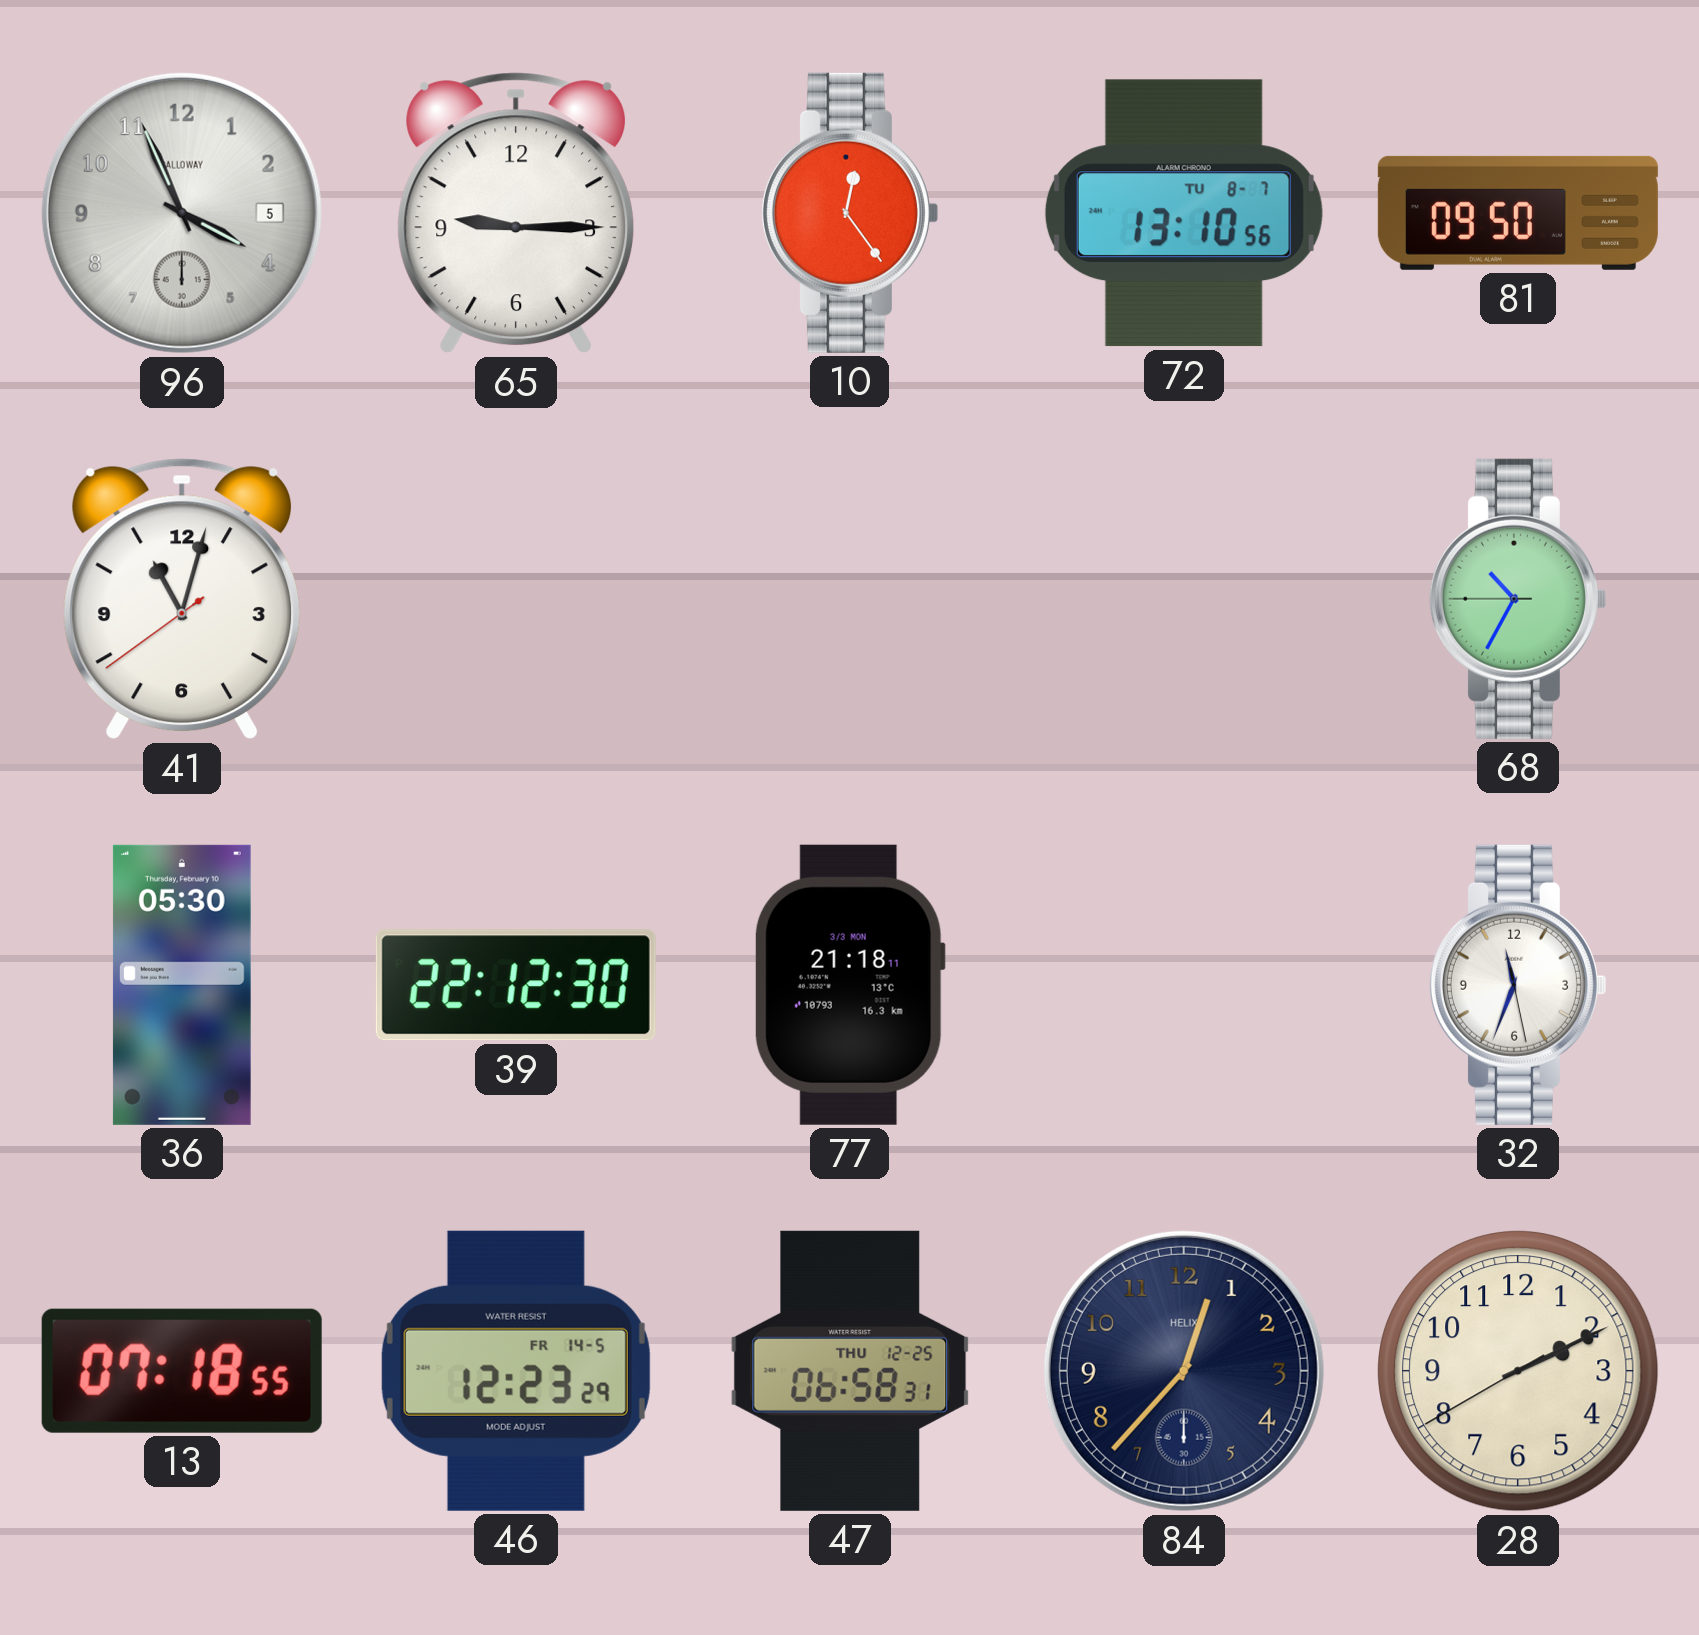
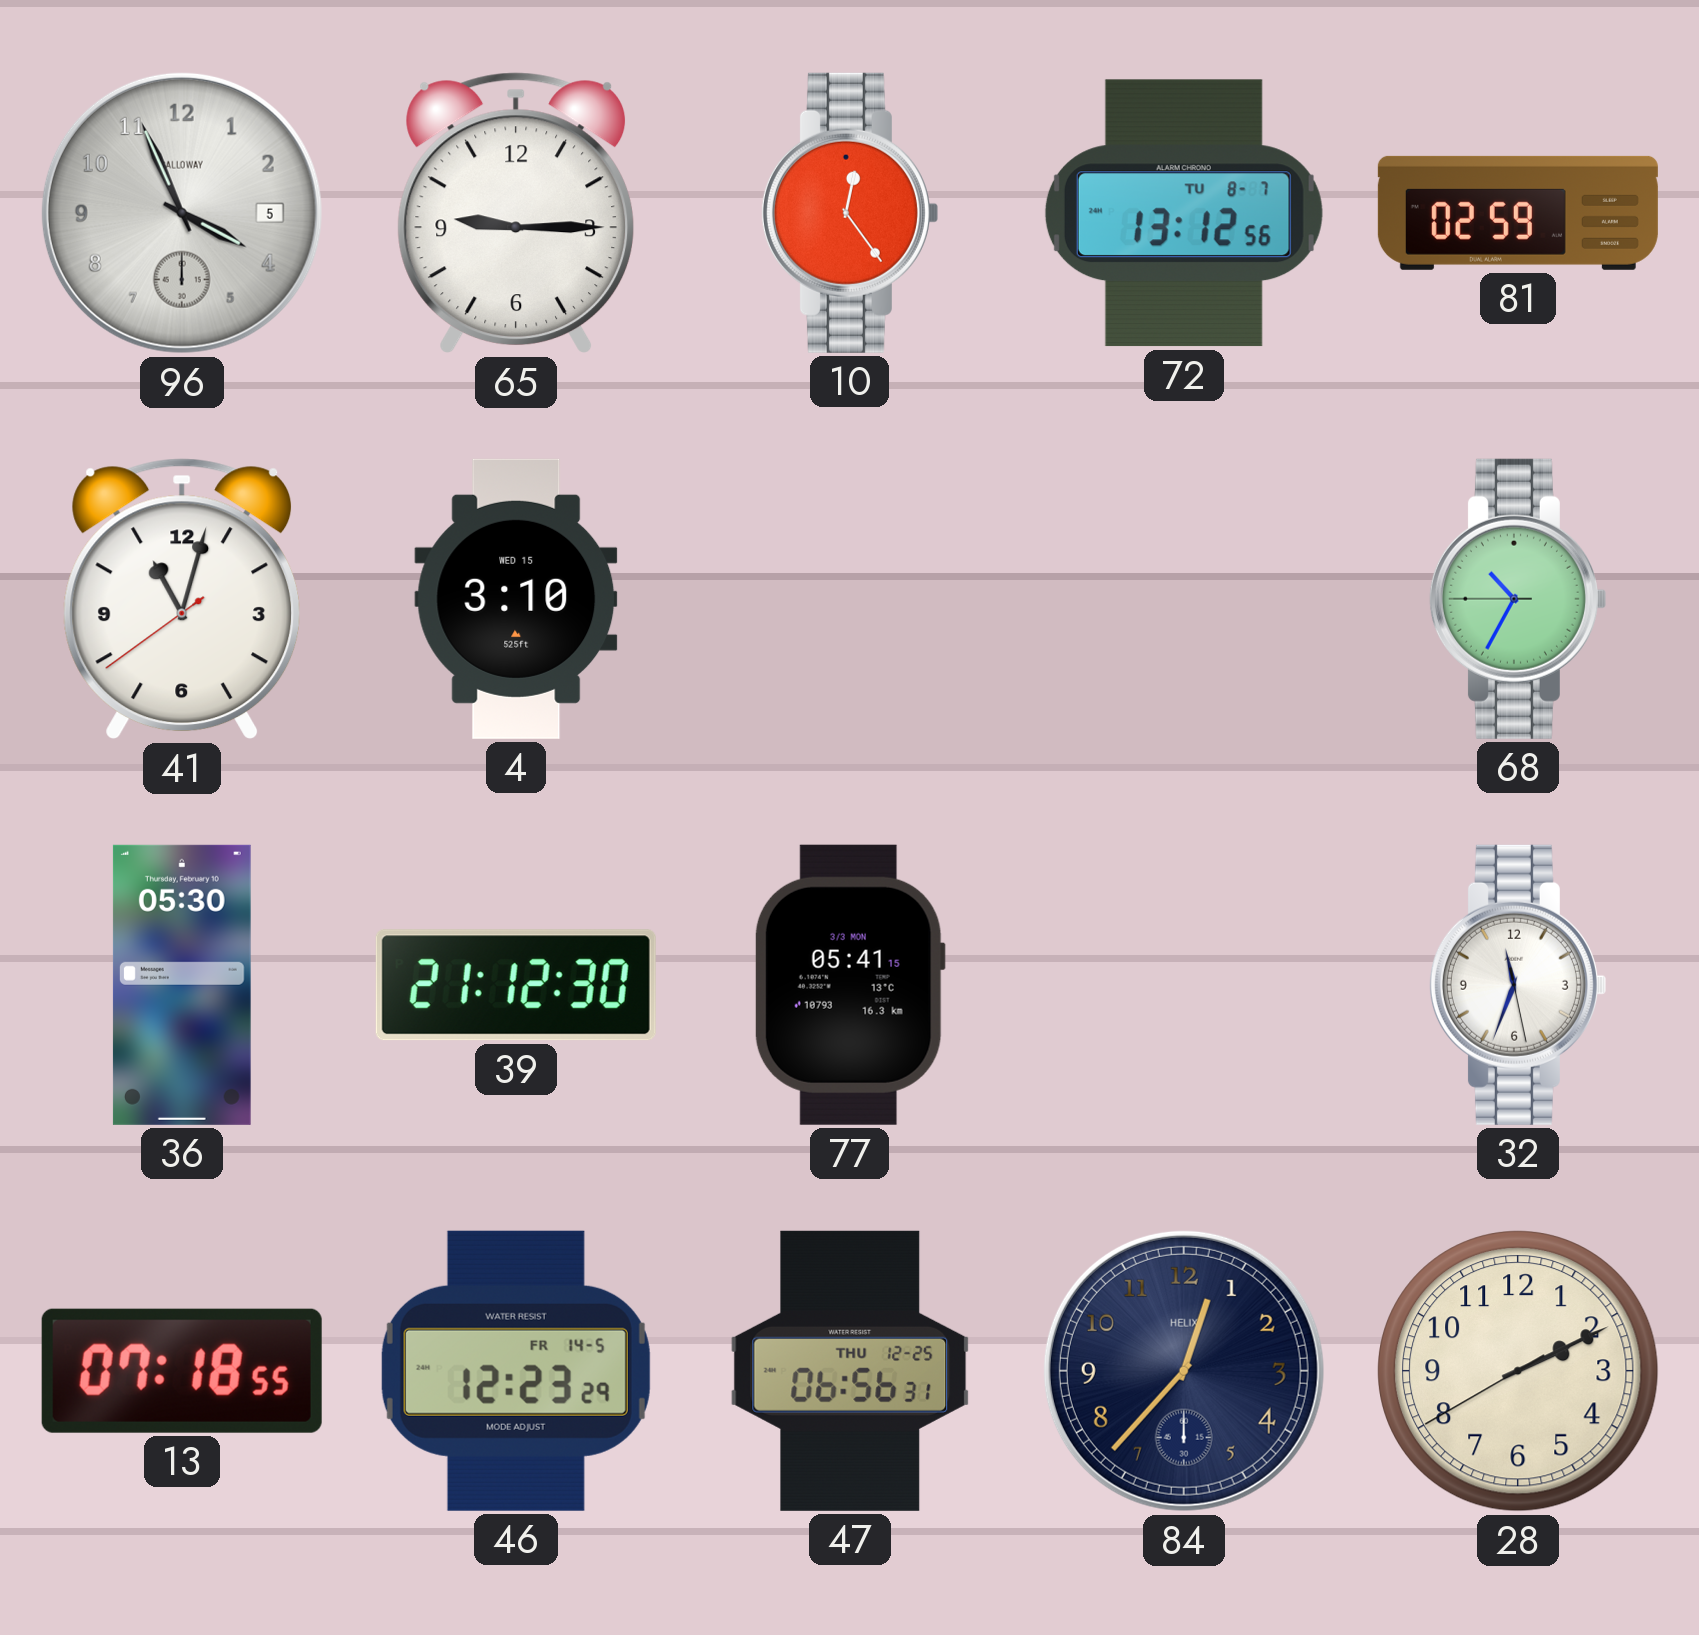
72: 13:10 -> 13:12
81: 09:50 -> 02:59
4: none -> 3:10
39: 22:12 -> 21:12
77: 21:18 -> 05:41
47: 06:58 -> 06:56
